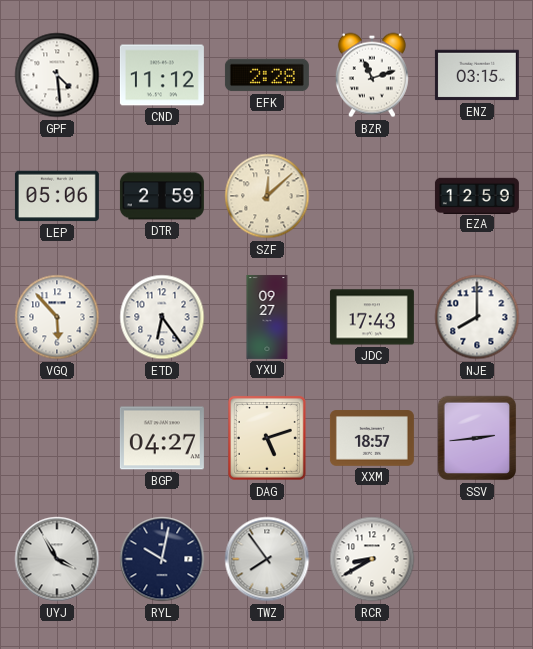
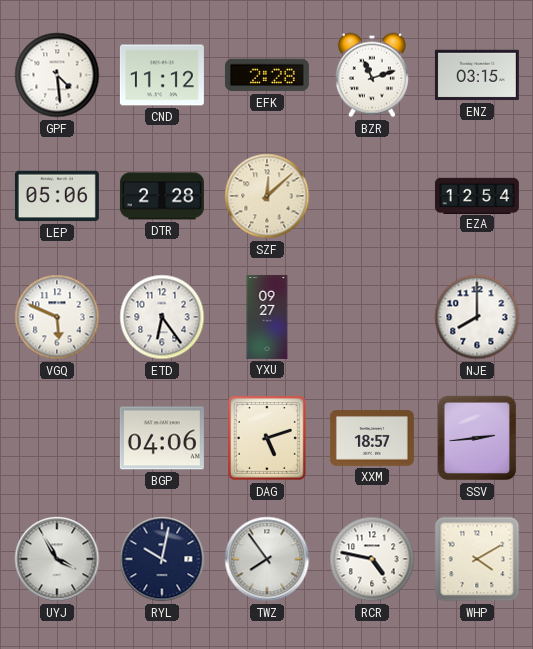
DTR: 2:59 -> 2:28
EZA: 12:59 -> 12:54
VGQ: 5:53 -> 5:49
JDC: 17:43 -> none
BGP: 04:27 -> 04:06
RCR: 8:40 -> 4:47
WHP: none -> 4:10
